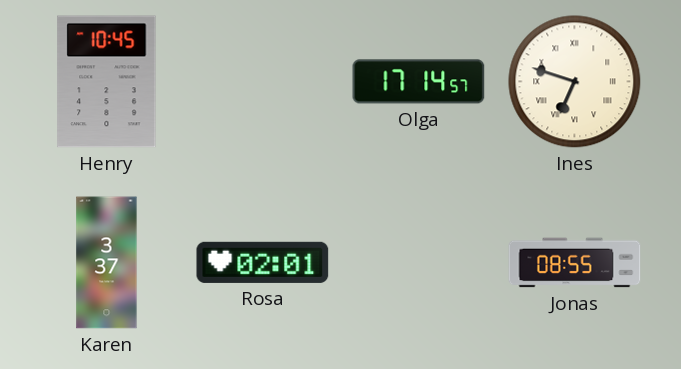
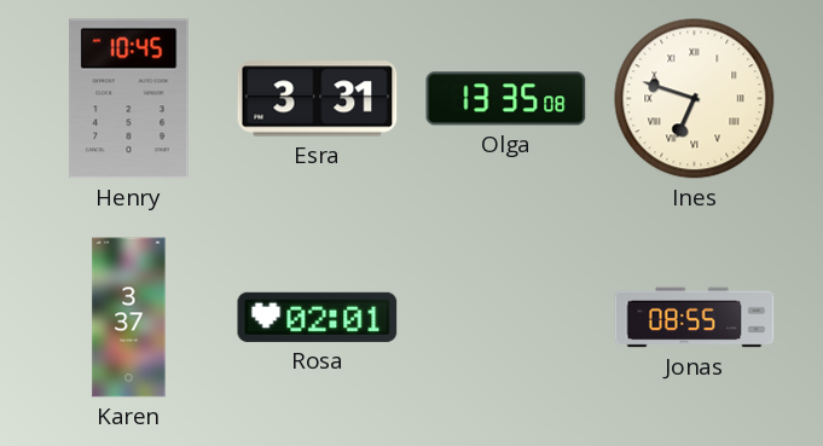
Esra: none -> 3:31
Olga: 17:14 -> 13:35
